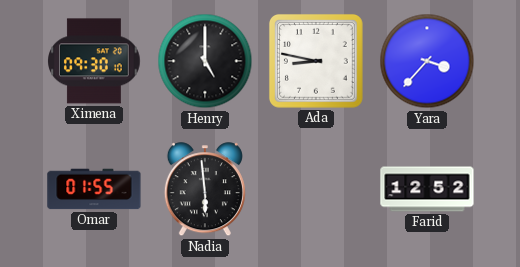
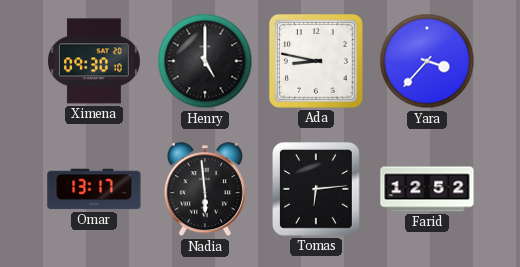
Omar: 01:55 -> 13:17
Tomas: none -> 6:14
